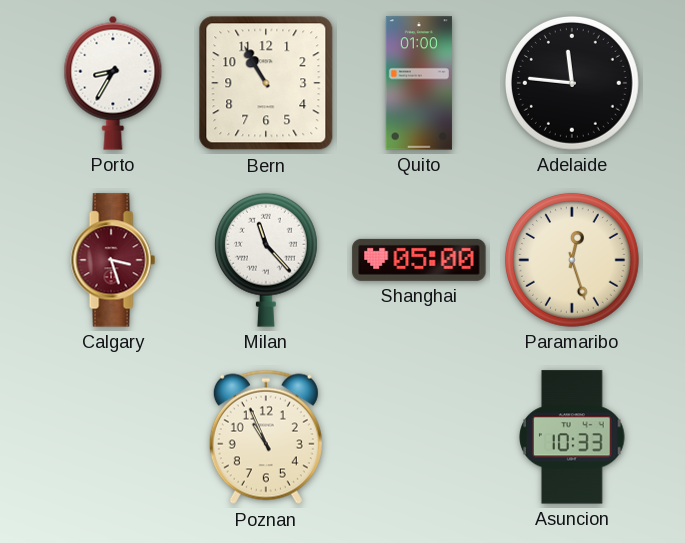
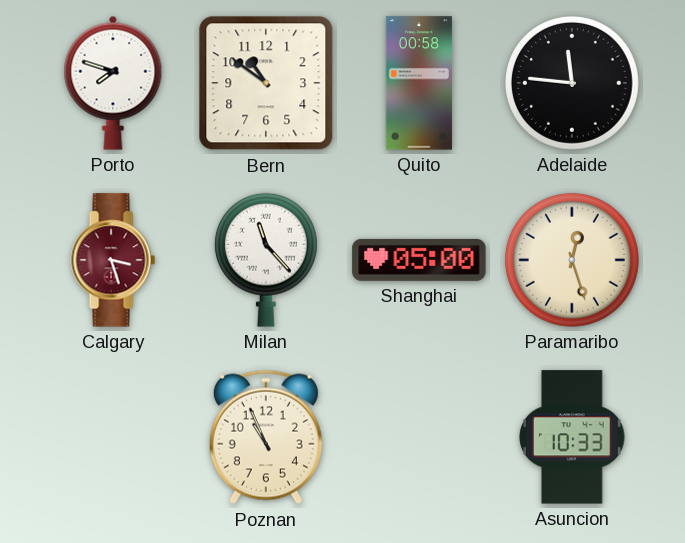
Porto: 8:35 -> 7:48
Bern: 10:55 -> 10:51
Quito: 01:00 -> 00:58
